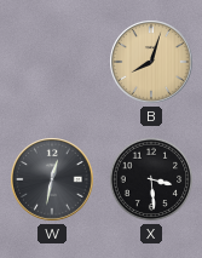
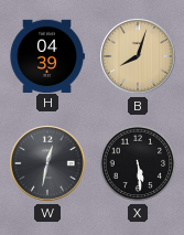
H: none -> 04:39
X: 3:29 -> 5:29
